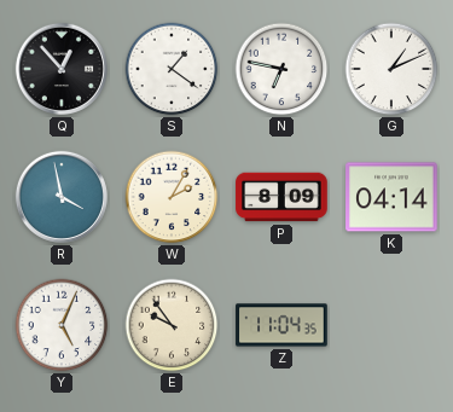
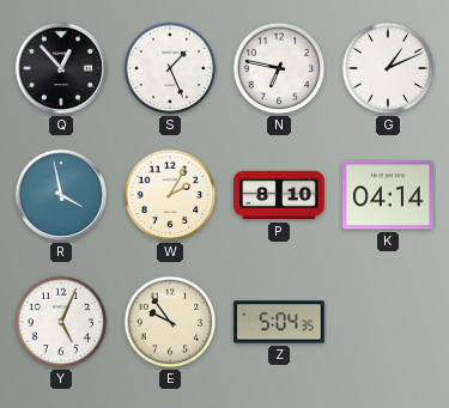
S: 1:21 -> 1:26
P: 8:09 -> 8:10
Z: 11:04 -> 5:04
